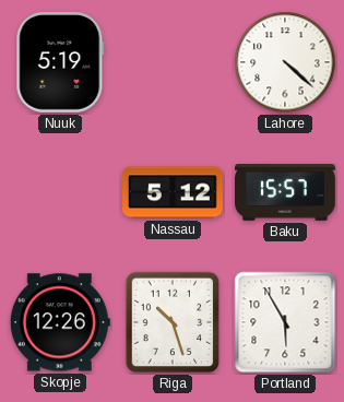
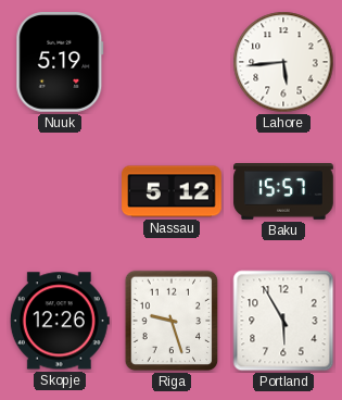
Lahore: 4:22 -> 5:44
Riga: 10:27 -> 9:27
